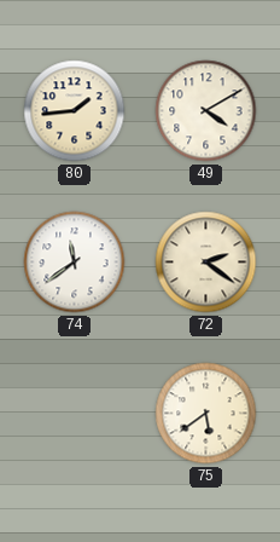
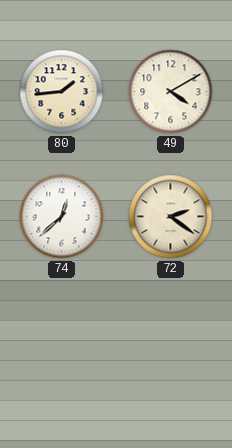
74: 11:39 -> 12:38
75: 5:39 -> none
